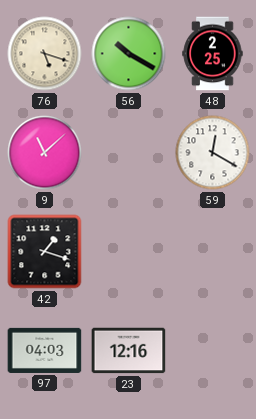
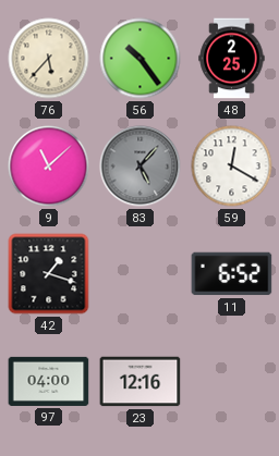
76: 5:18 -> 5:37
56: 10:20 -> 10:24
83: none -> 5:07
11: none -> 6:52
97: 04:03 -> 04:00
